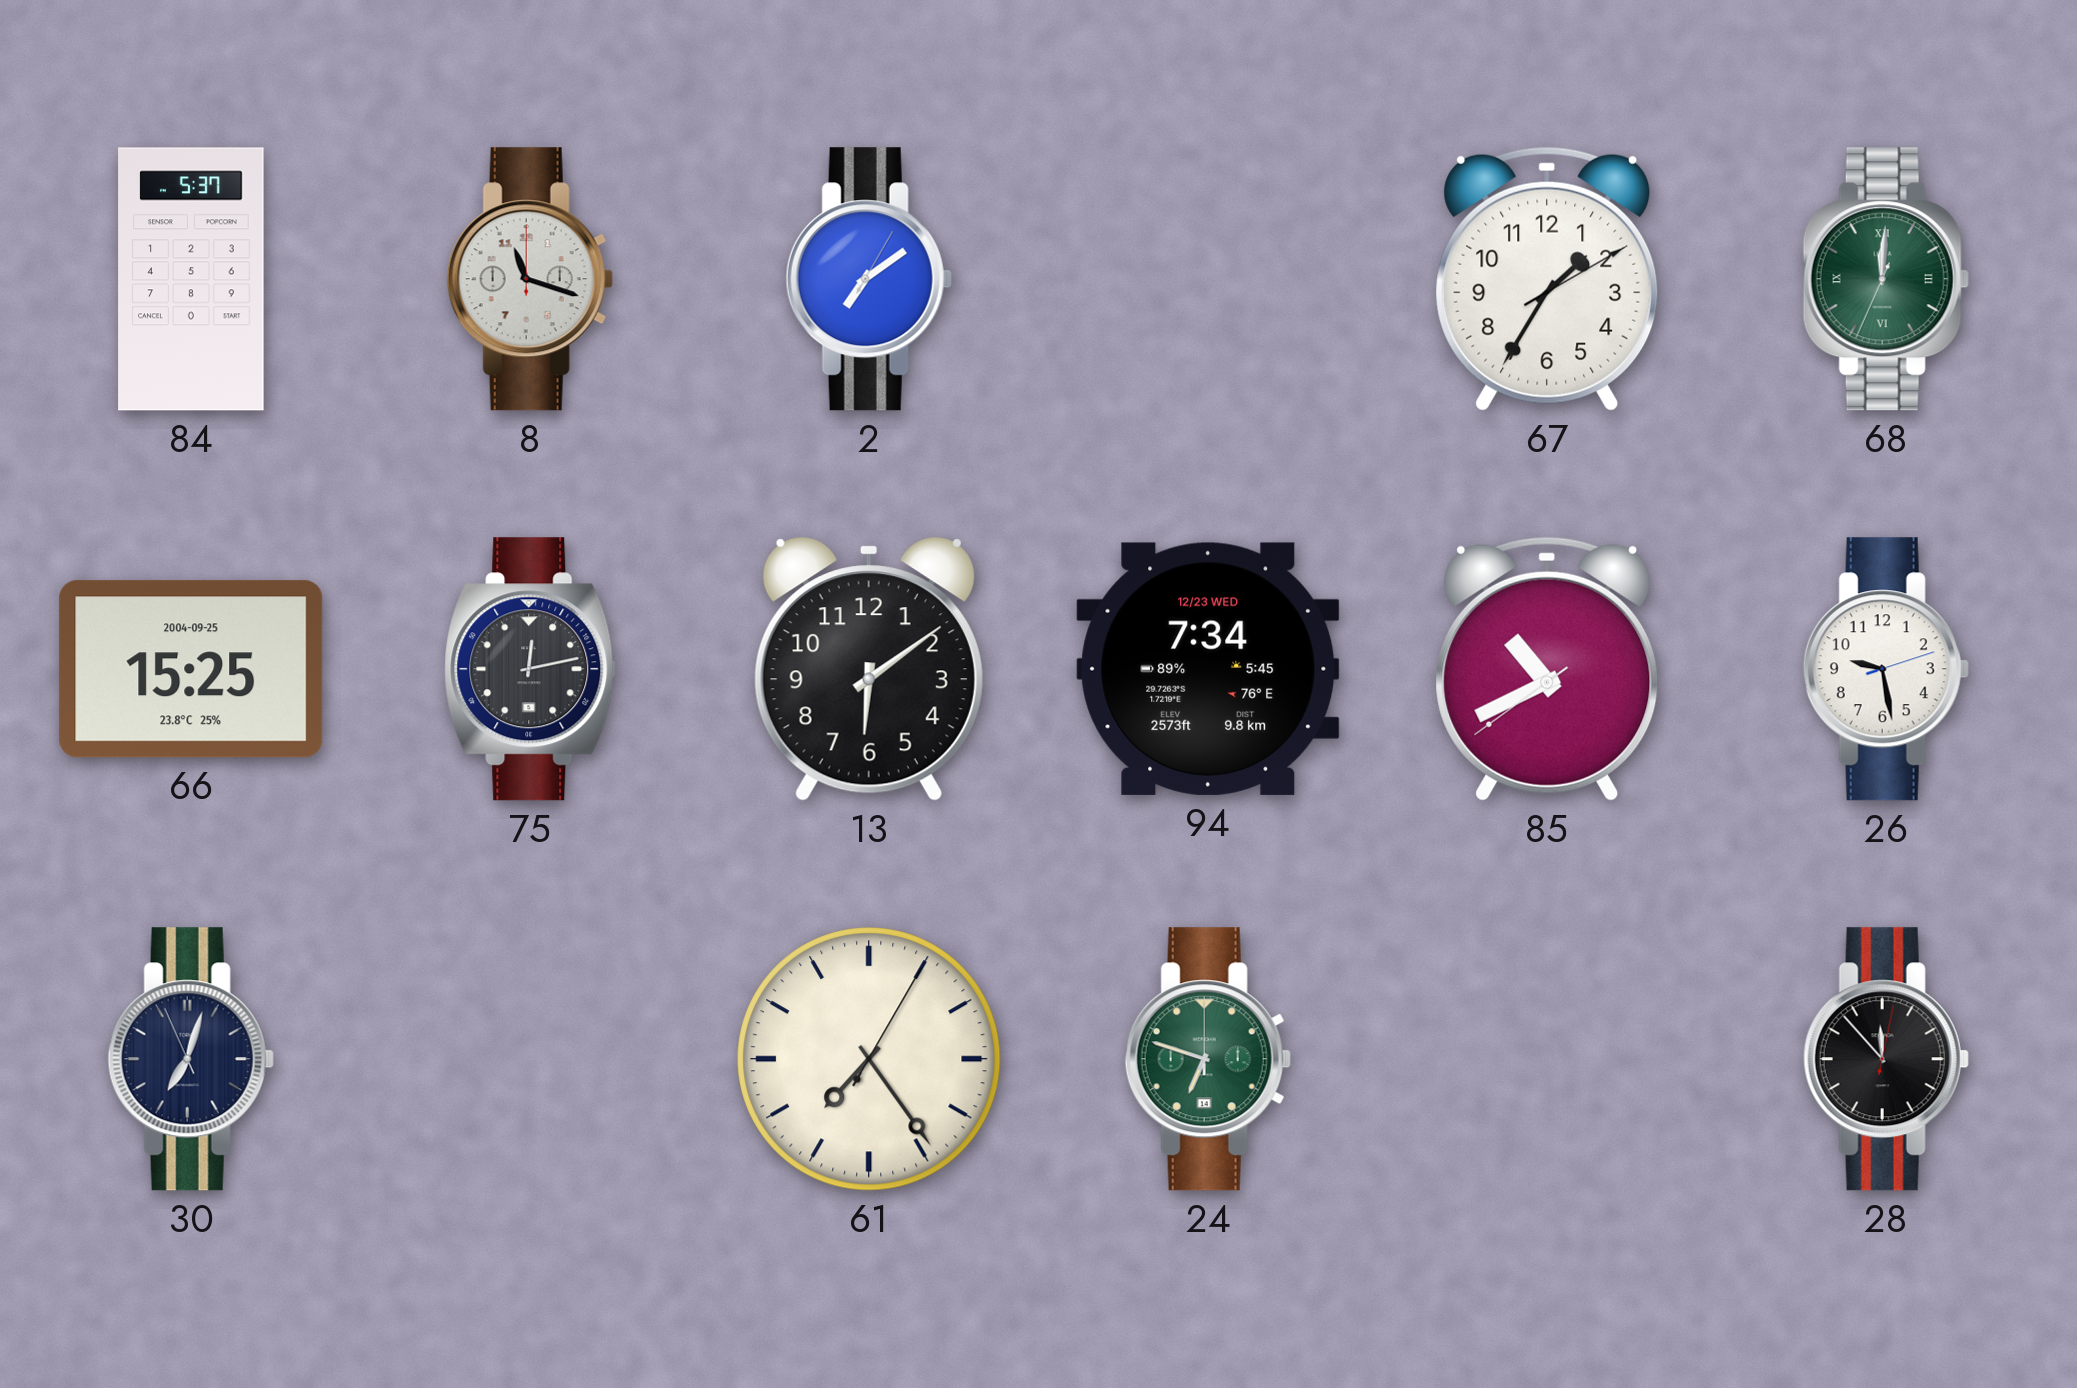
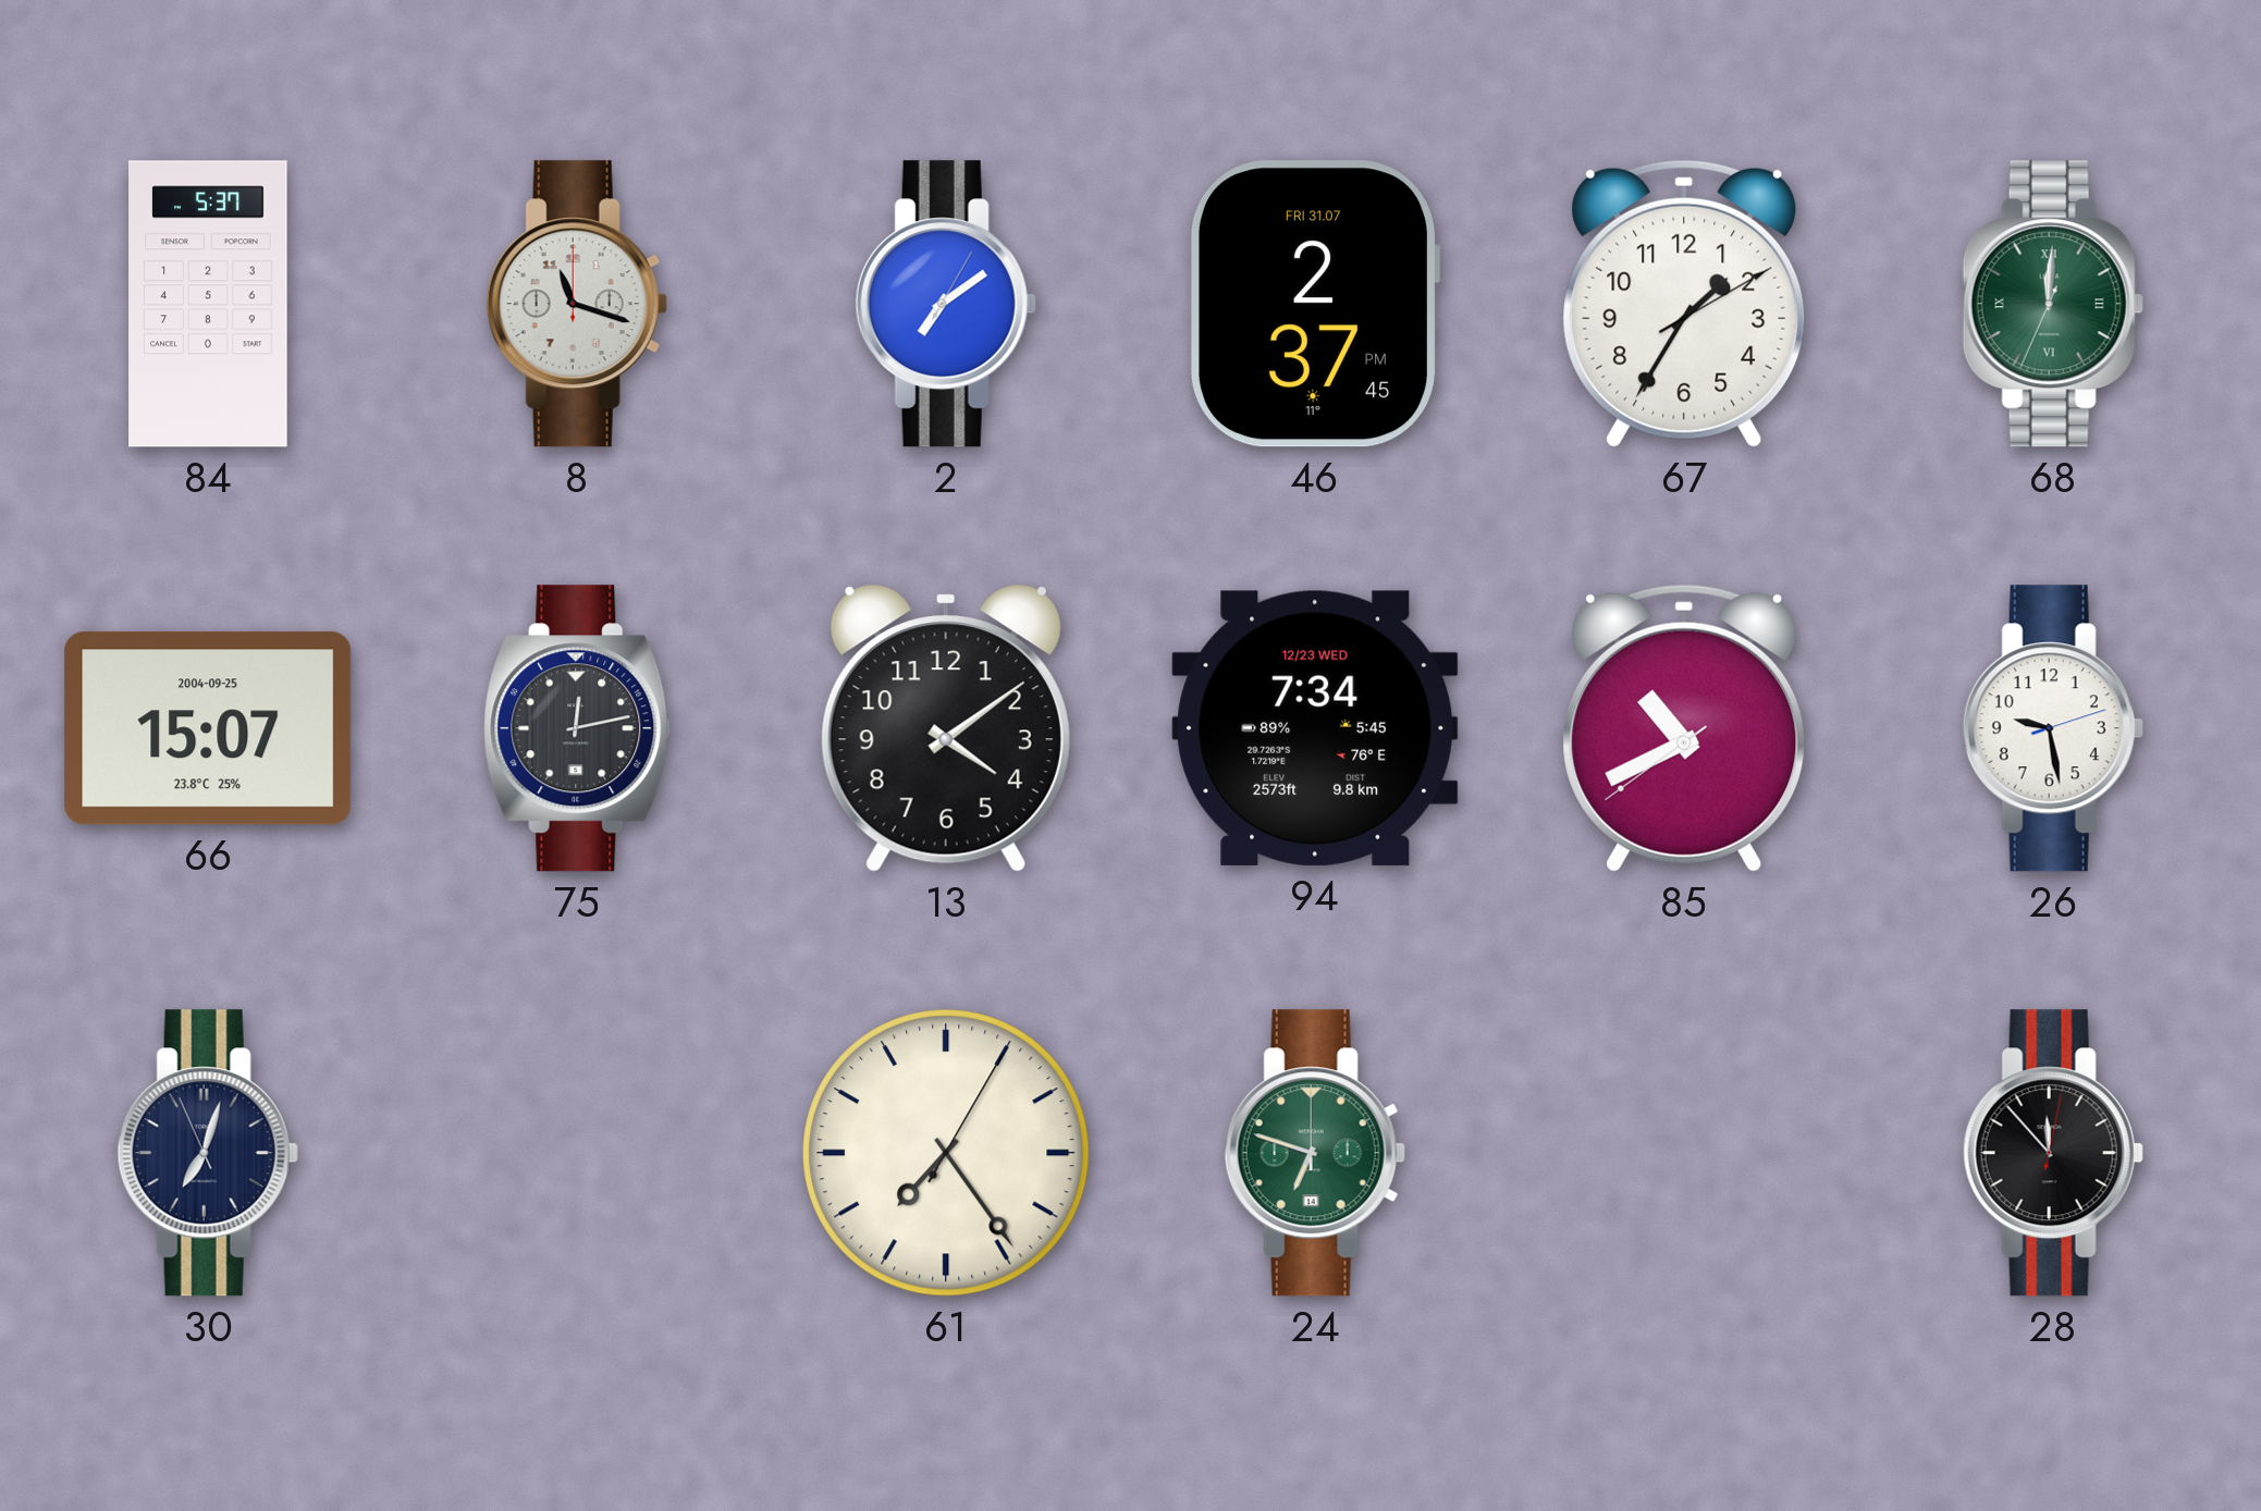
46: none -> 2:37
66: 15:25 -> 15:07
13: 6:09 -> 4:09
